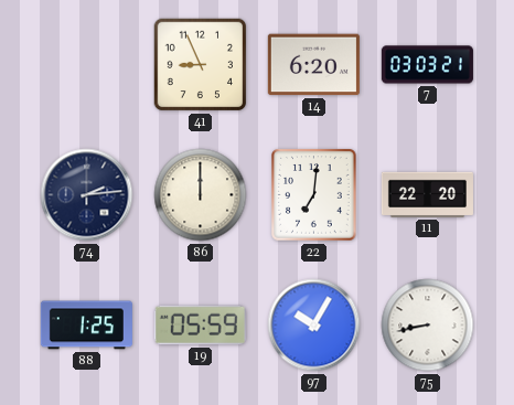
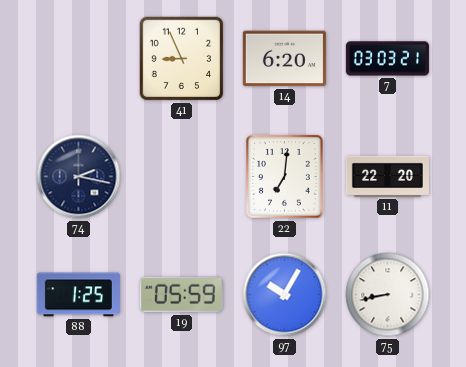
74: 2:14 -> 2:17
86: 12:00 -> none
